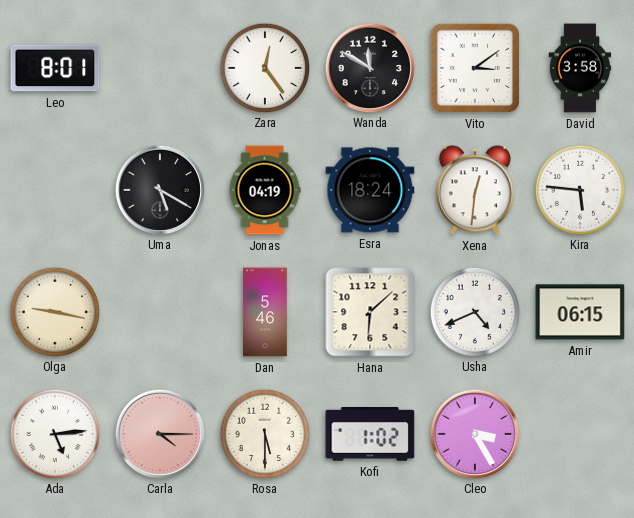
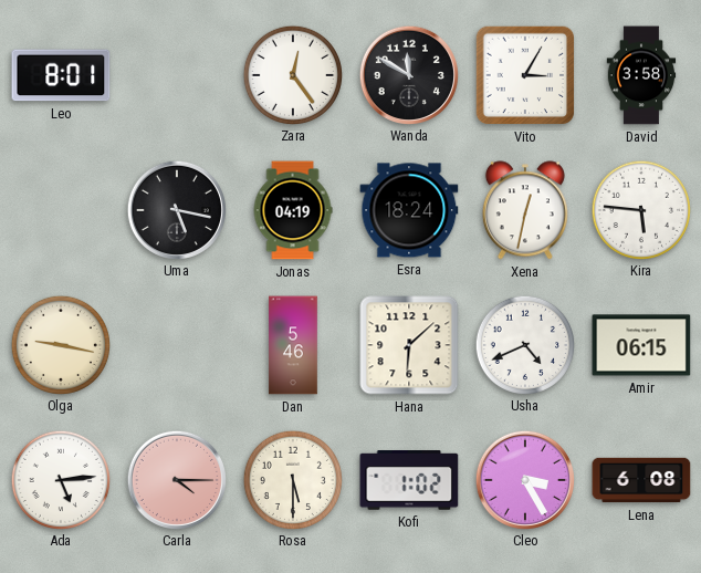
Vito: 3:09 -> 3:05
Uma: 5:20 -> 5:17
Xena: 12:31 -> 12:32
Lena: none -> 6:08
